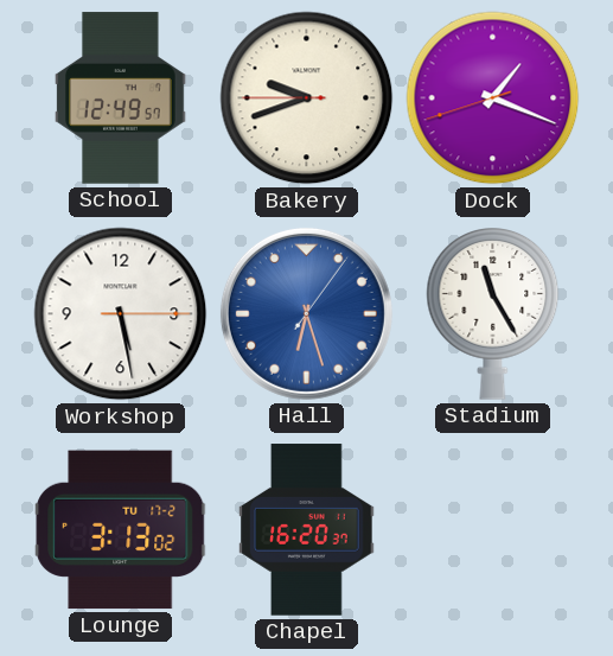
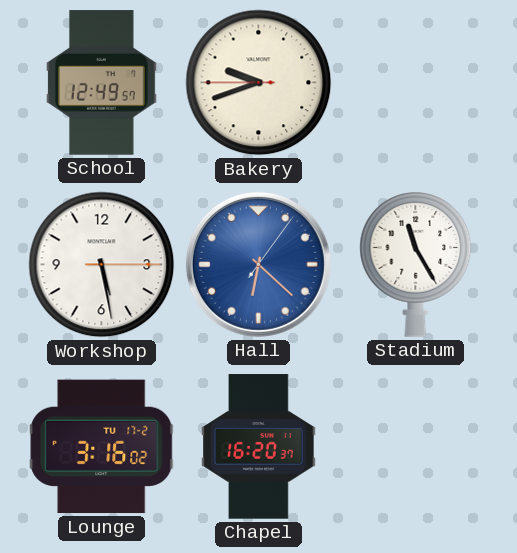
Dock: 1:18 -> none
Hall: 6:27 -> 6:22
Lounge: 3:13 -> 3:16
